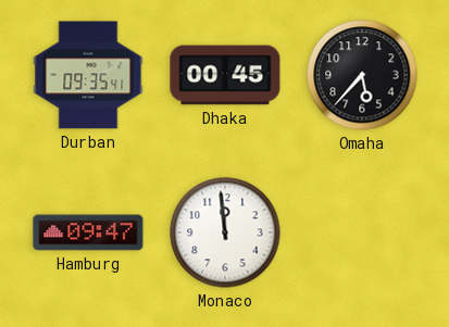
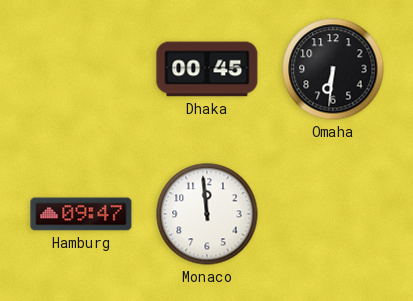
Durban: 09:35 -> none
Omaha: 5:37 -> 6:31
